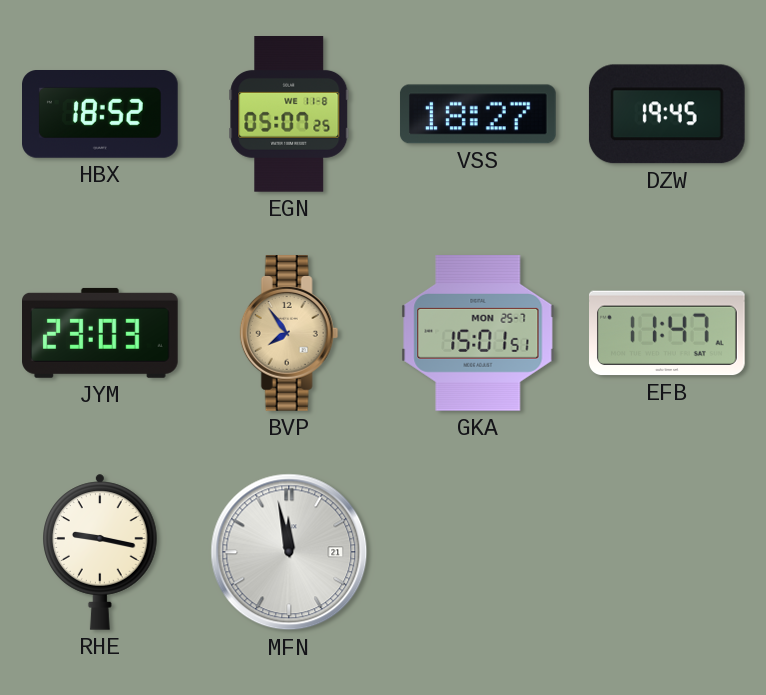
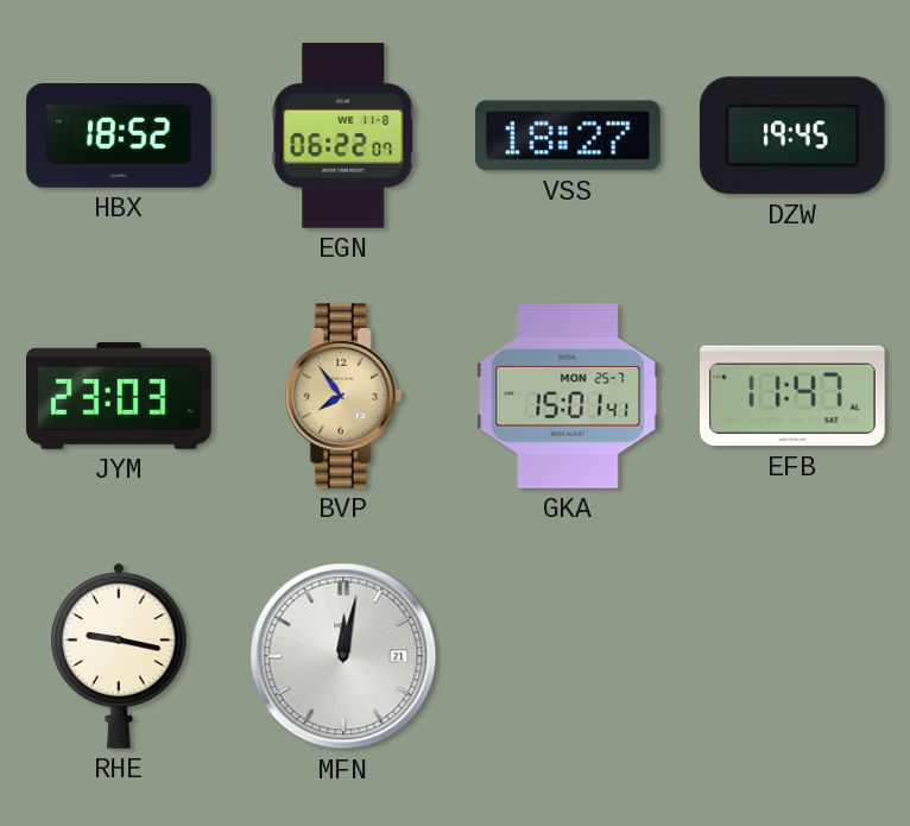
EGN: 05:07 -> 06:22
GKA: 15:01:51 -> 15:01:41
MFN: 11:58 -> 12:02
